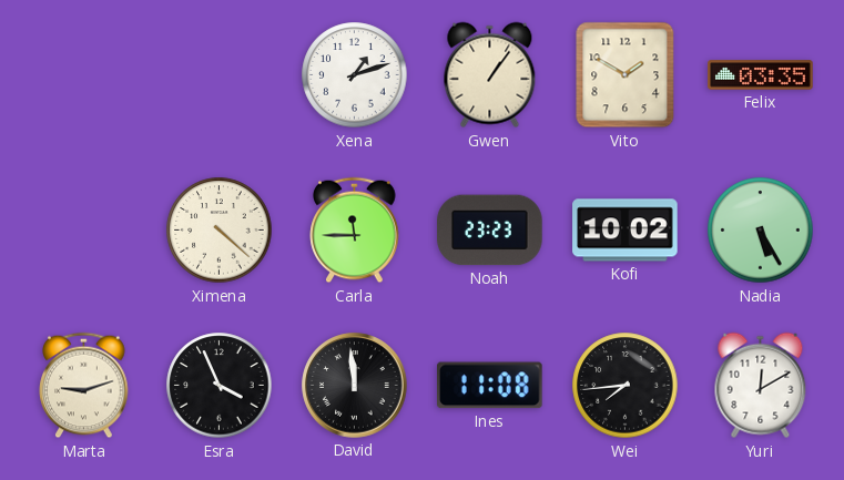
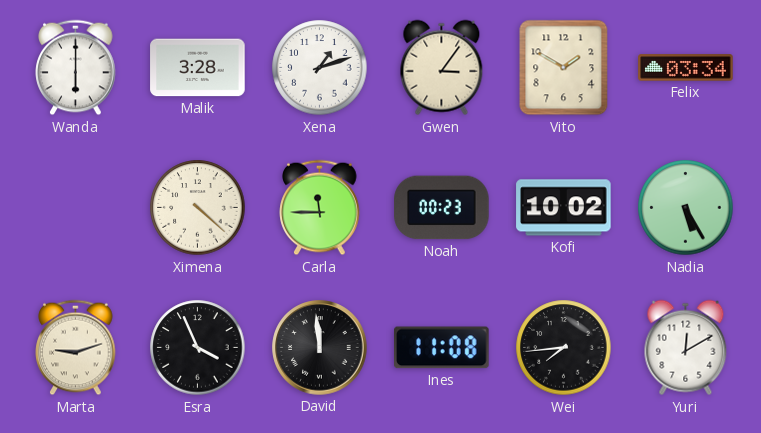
Wanda: none -> 6:00
Malik: none -> 3:28
Gwen: 1:06 -> 3:06
Felix: 03:35 -> 03:34
Noah: 23:23 -> 00:23
